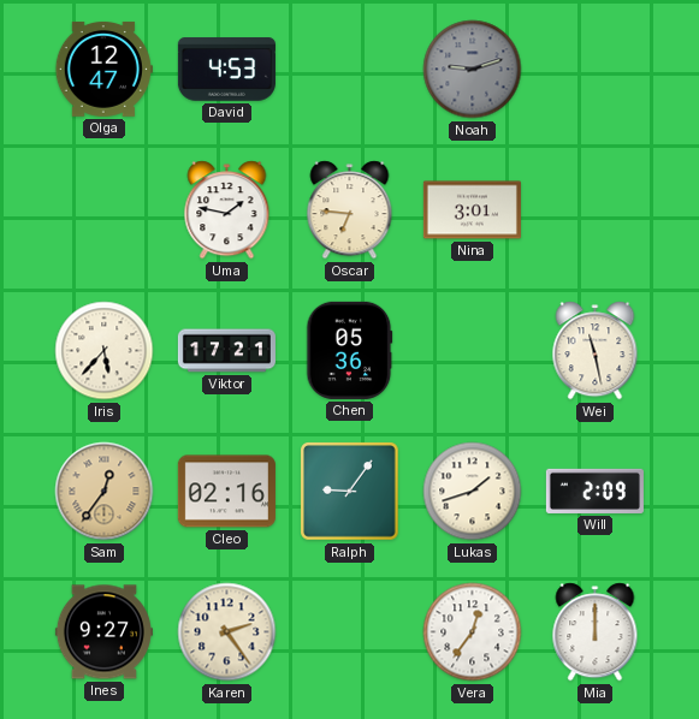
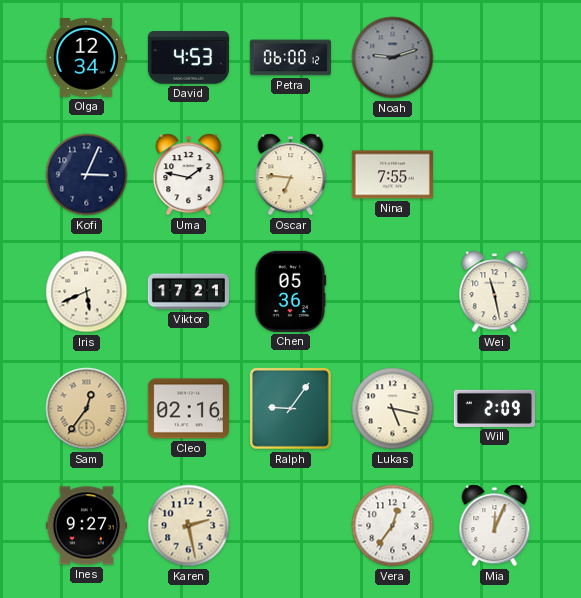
Olga: 12:47 -> 12:34
Petra: none -> 06:00
Kofi: none -> 3:04
Nina: 3:01 -> 7:55
Iris: 5:37 -> 5:41
Lukas: 1:42 -> 5:17
Karen: 2:24 -> 2:28
Mia: 12:00 -> 12:04
